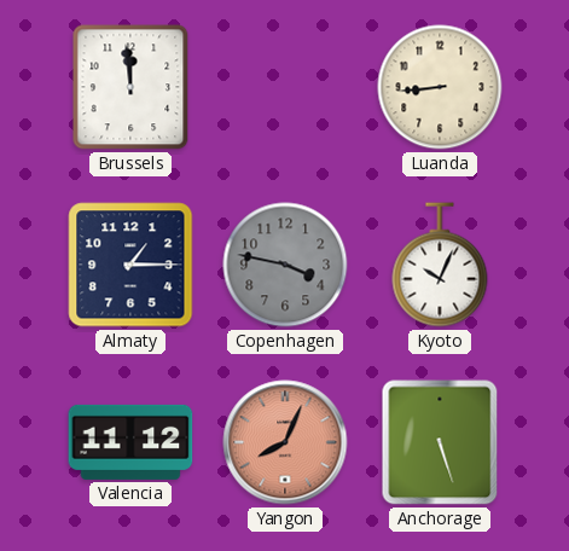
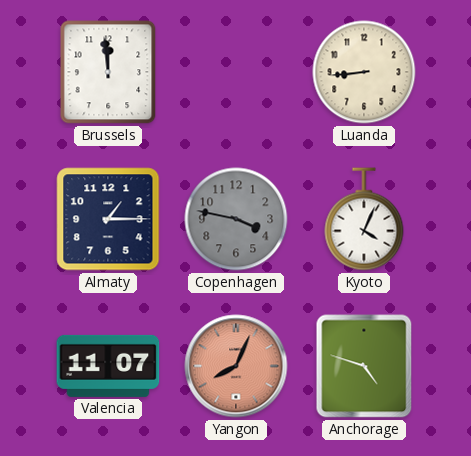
Kyoto: 10:04 -> 4:04
Valencia: 11:12 -> 11:07
Anchorage: 5:27 -> 4:48
